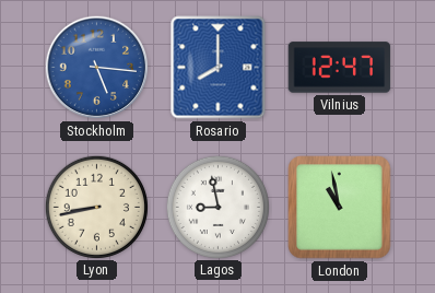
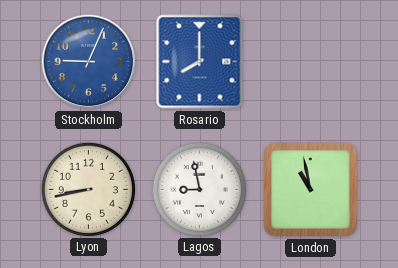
Stockholm: 5:16 -> 9:04
Vilnius: 12:47 -> none
